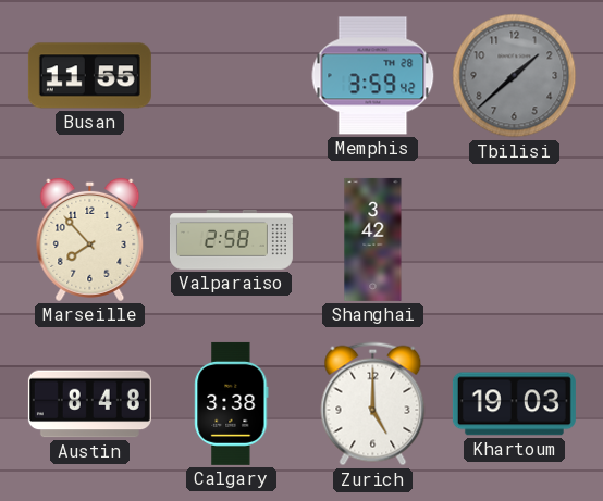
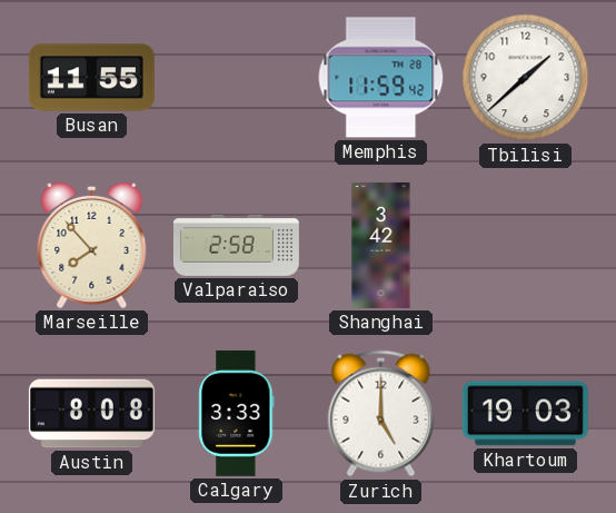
Memphis: 3:59 -> 11:59
Tbilisi dial: grey -> white
Austin: 8:48 -> 8:08
Calgary: 3:38 -> 3:33
